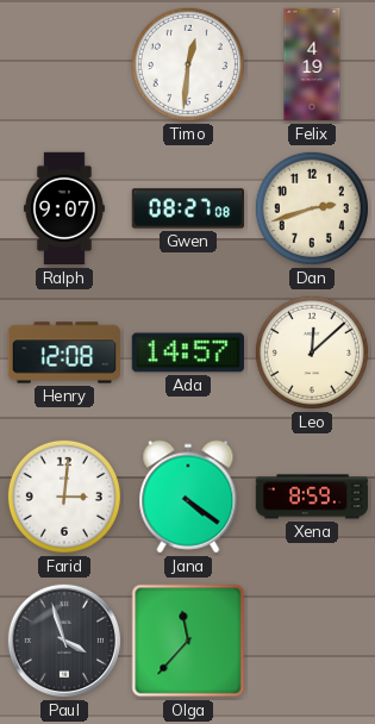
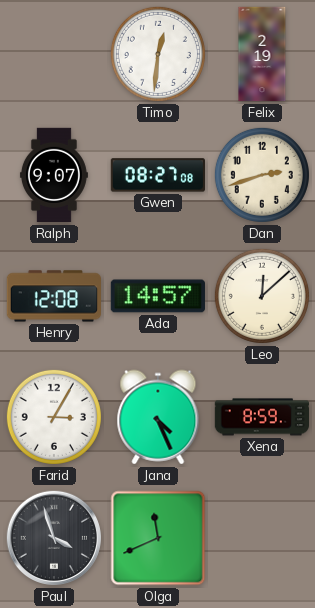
Felix: 4:19 -> 2:19
Farid: 3:01 -> 3:05
Jana: 4:21 -> 4:26
Olga: 11:37 -> 11:41
